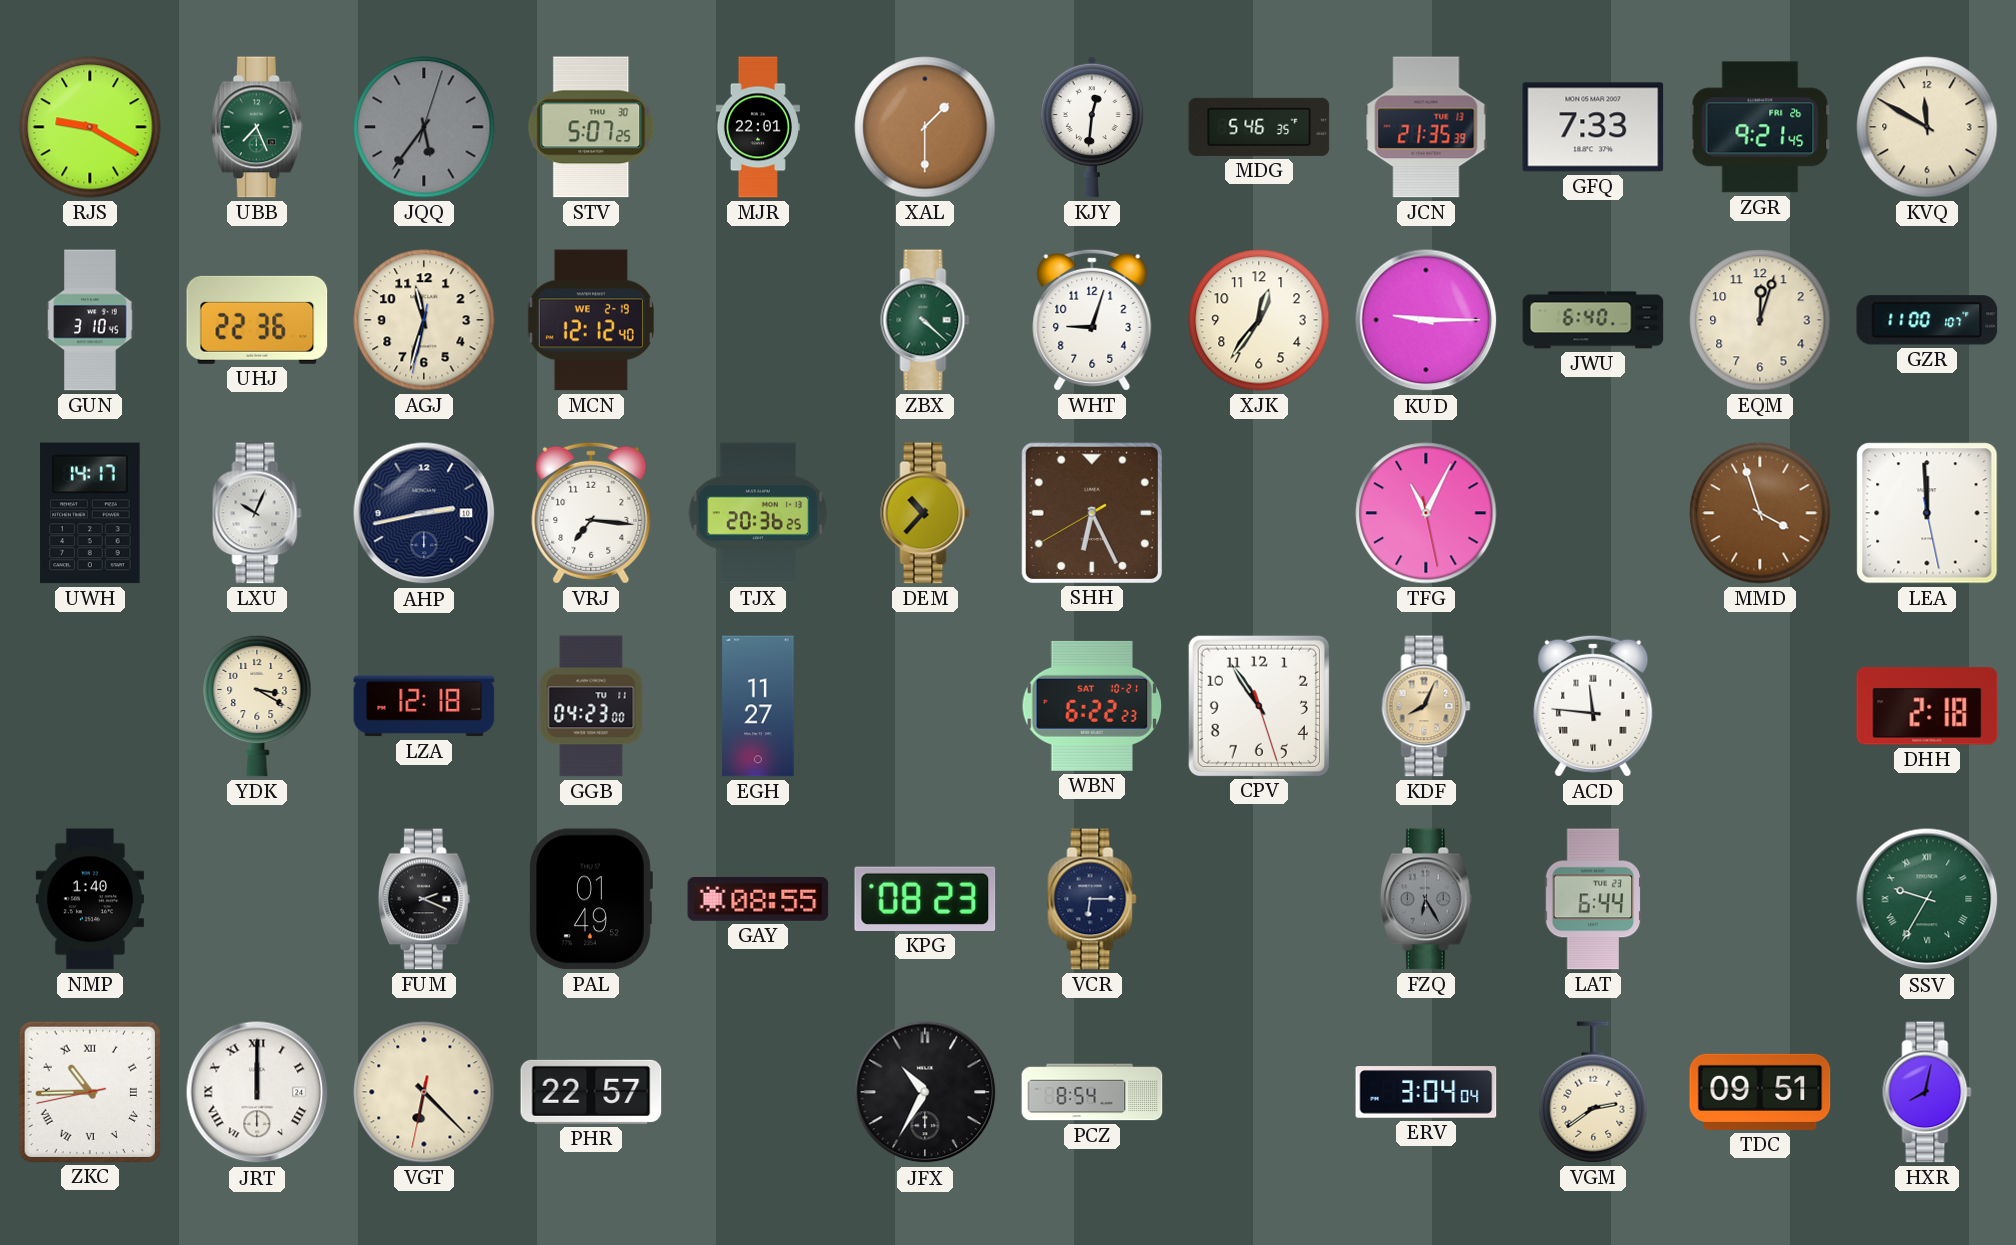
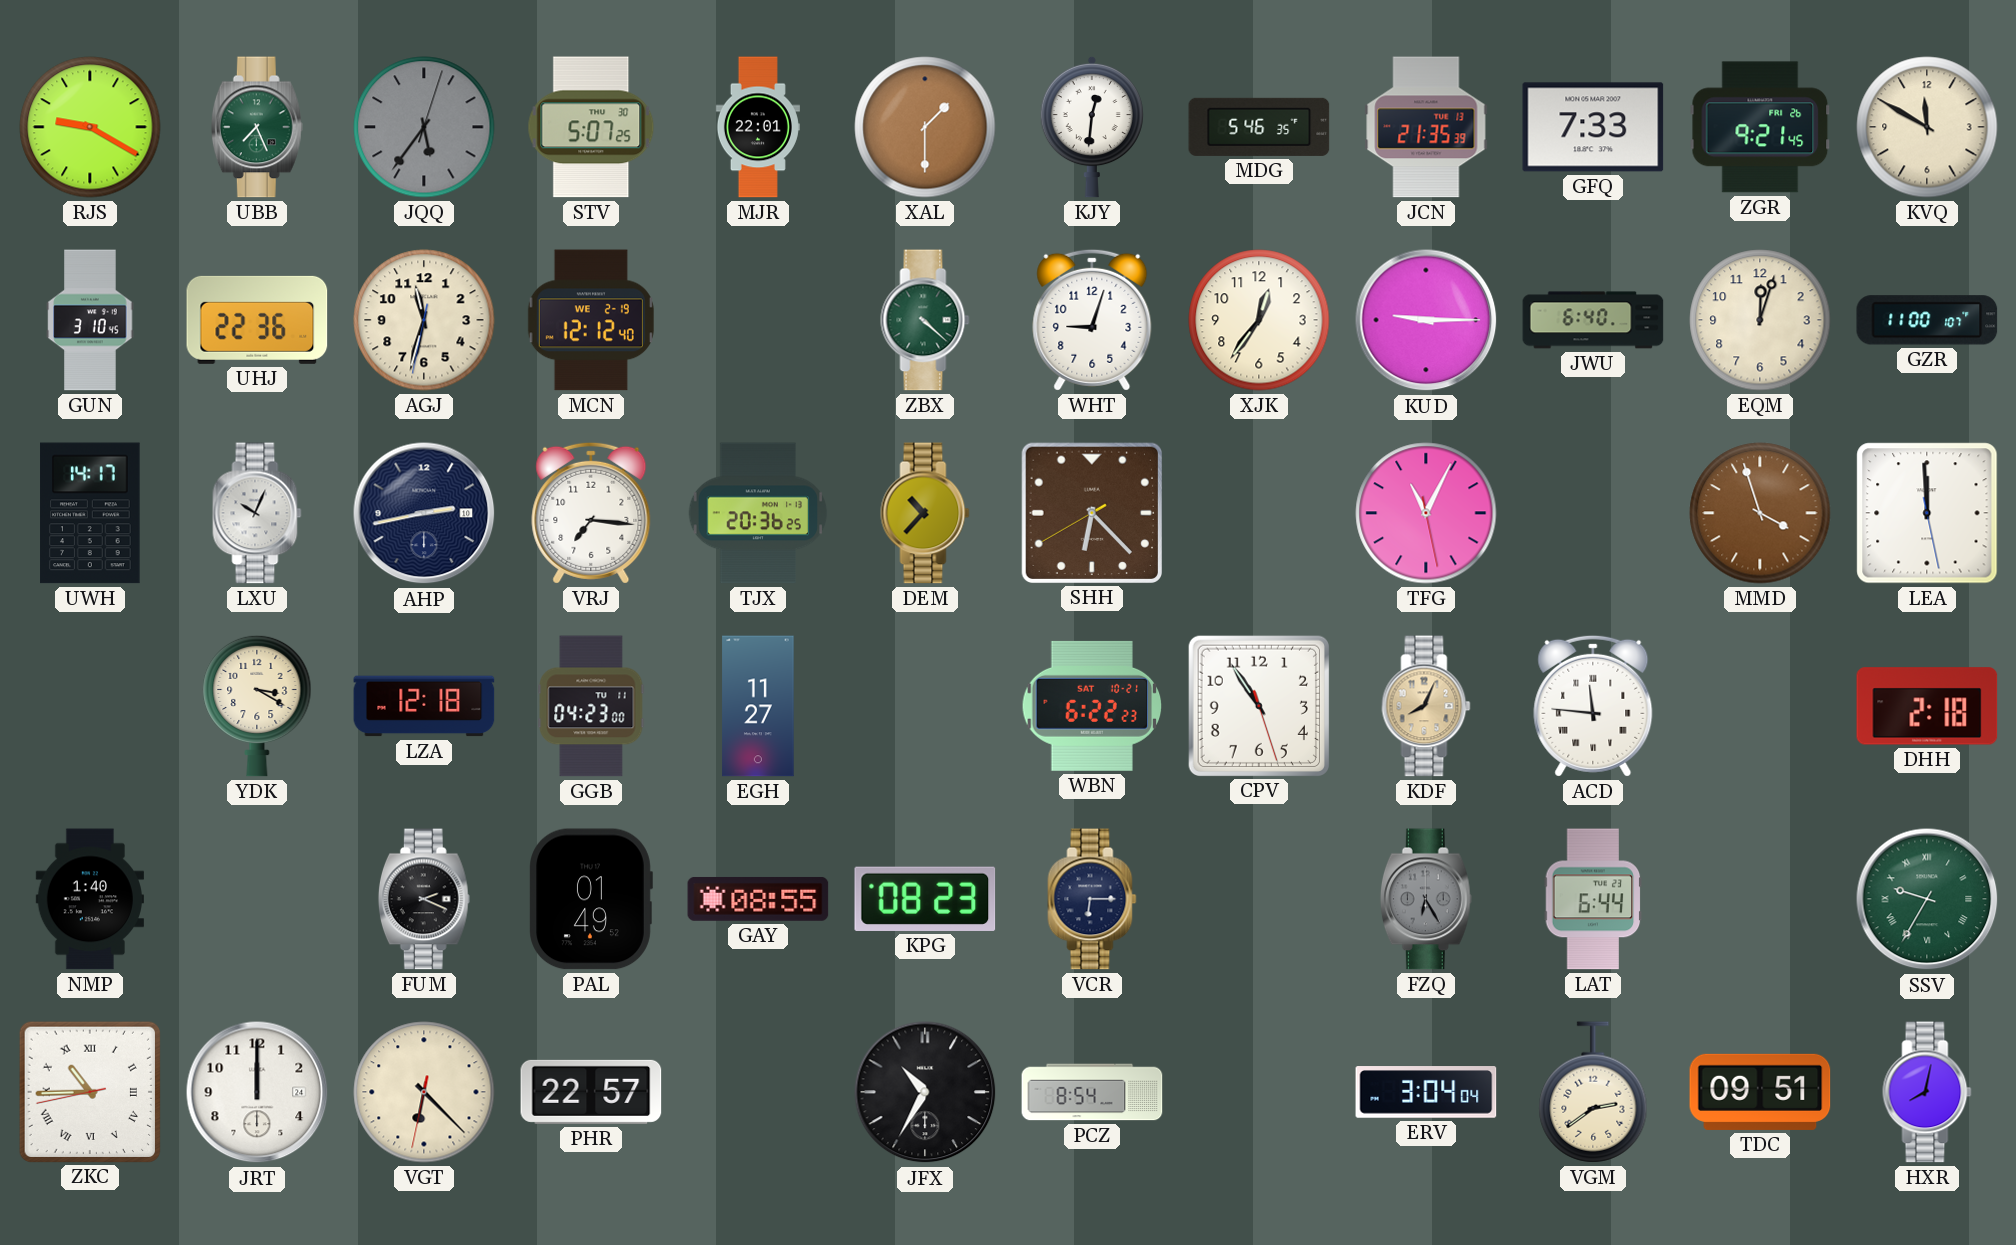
SHH: 6:25 -> 6:22
JRT numerals: Roman -> Arabic
